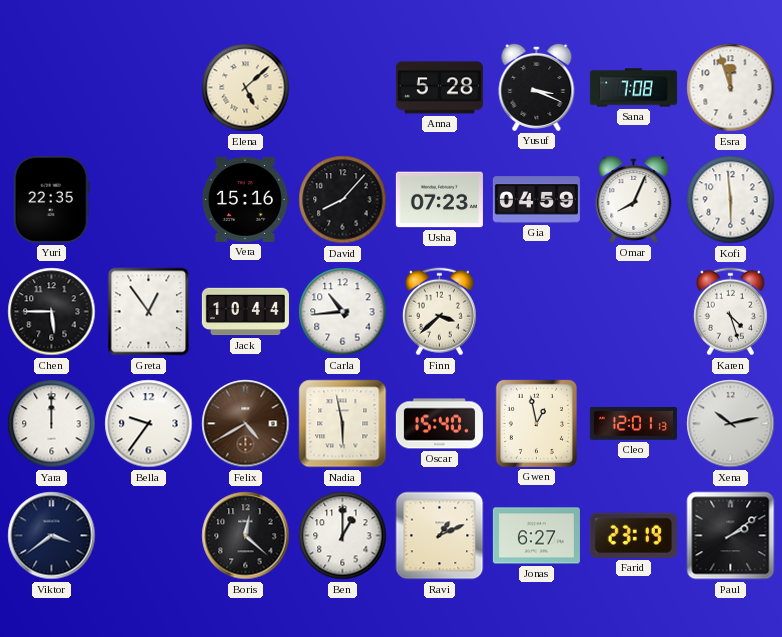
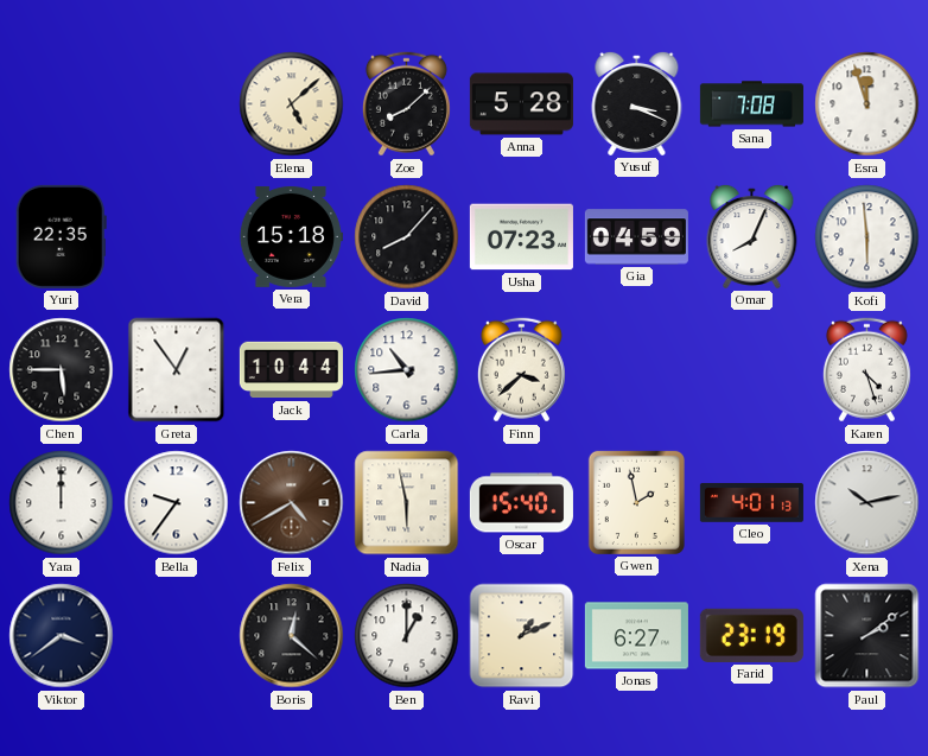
Zoe: none -> 8:08
Vera: 15:16 -> 15:18
Gwen: 12:58 -> 1:58
Cleo: 12:01 -> 4:01
